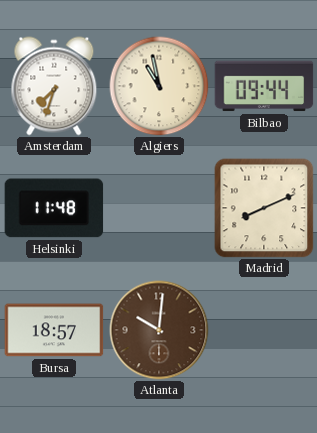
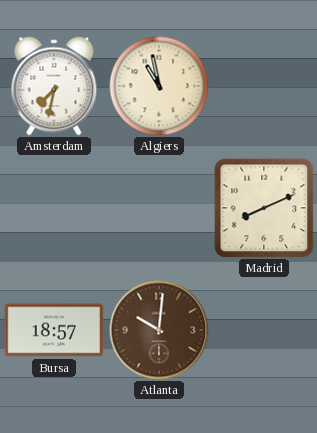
Amsterdam: 7:33 -> 7:32
Bilbao: 09:44 -> none
Helsinki: 11:48 -> none
